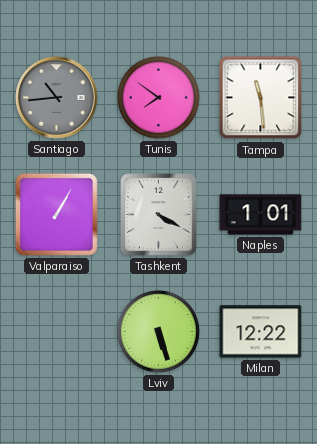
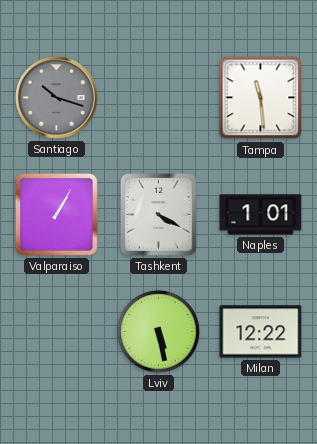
Santiago: 10:44 -> 10:18
Tunis: 7:51 -> none
Lviv: 5:27 -> 5:28
